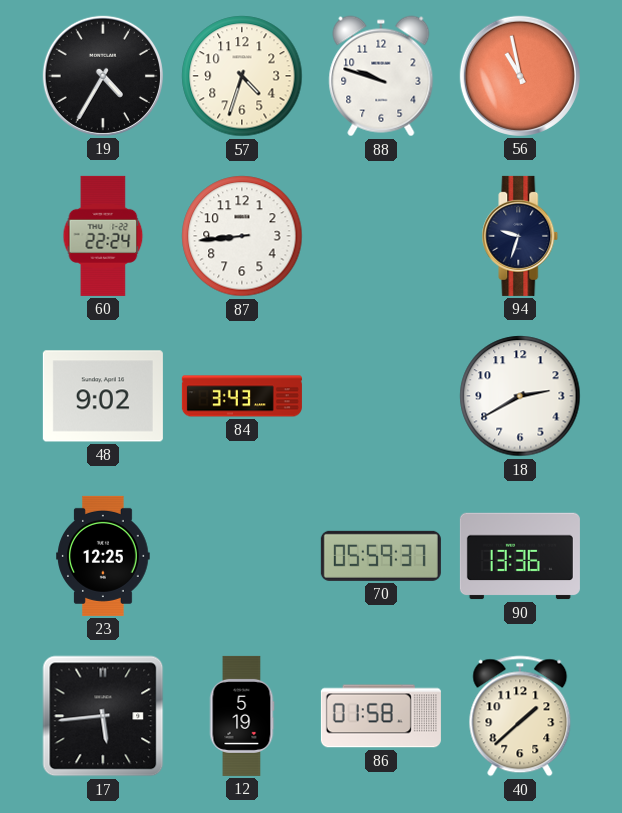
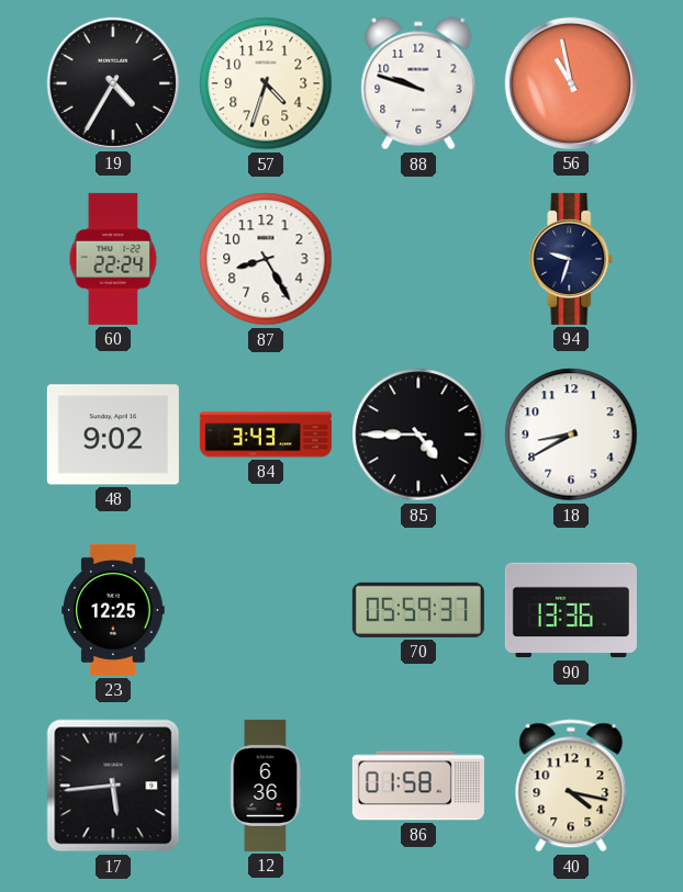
87: 8:44 -> 8:25
85: none -> 4:45
18: 2:40 -> 8:40
12: 5:19 -> 6:36
40: 1:38 -> 4:17
